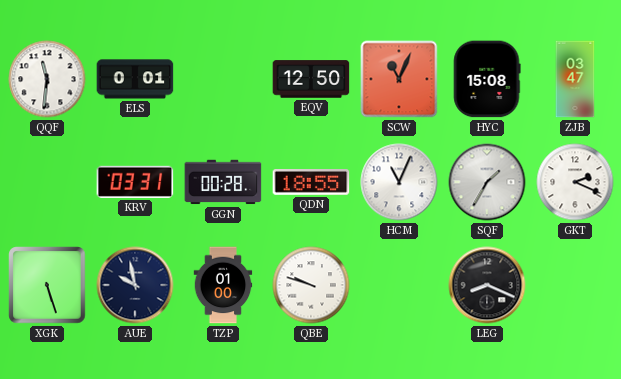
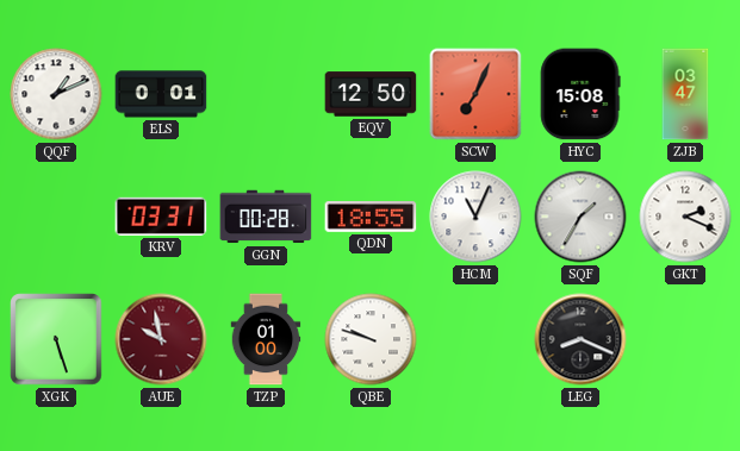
QQF: 11:31 -> 1:11
SCW: 11:04 -> 7:04
AUE dial: navy -> burgundy
